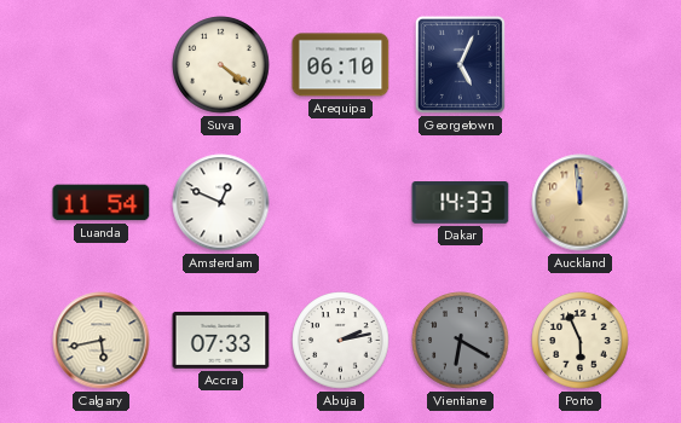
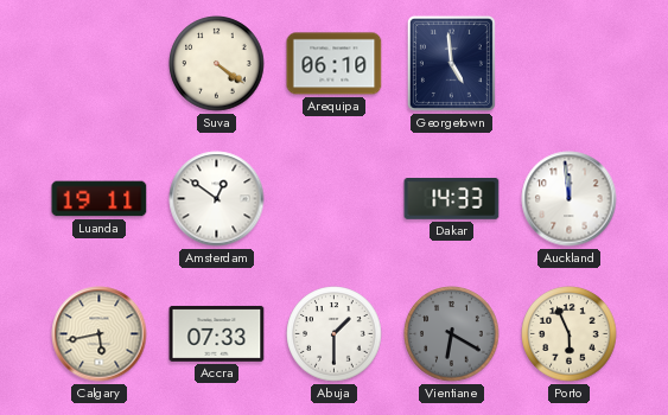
Georgetown: 5:04 -> 4:59
Luanda: 11:54 -> 19:11
Amsterdam: 12:49 -> 12:51
Auckland dial: champagne -> white
Abuja: 2:13 -> 1:30
